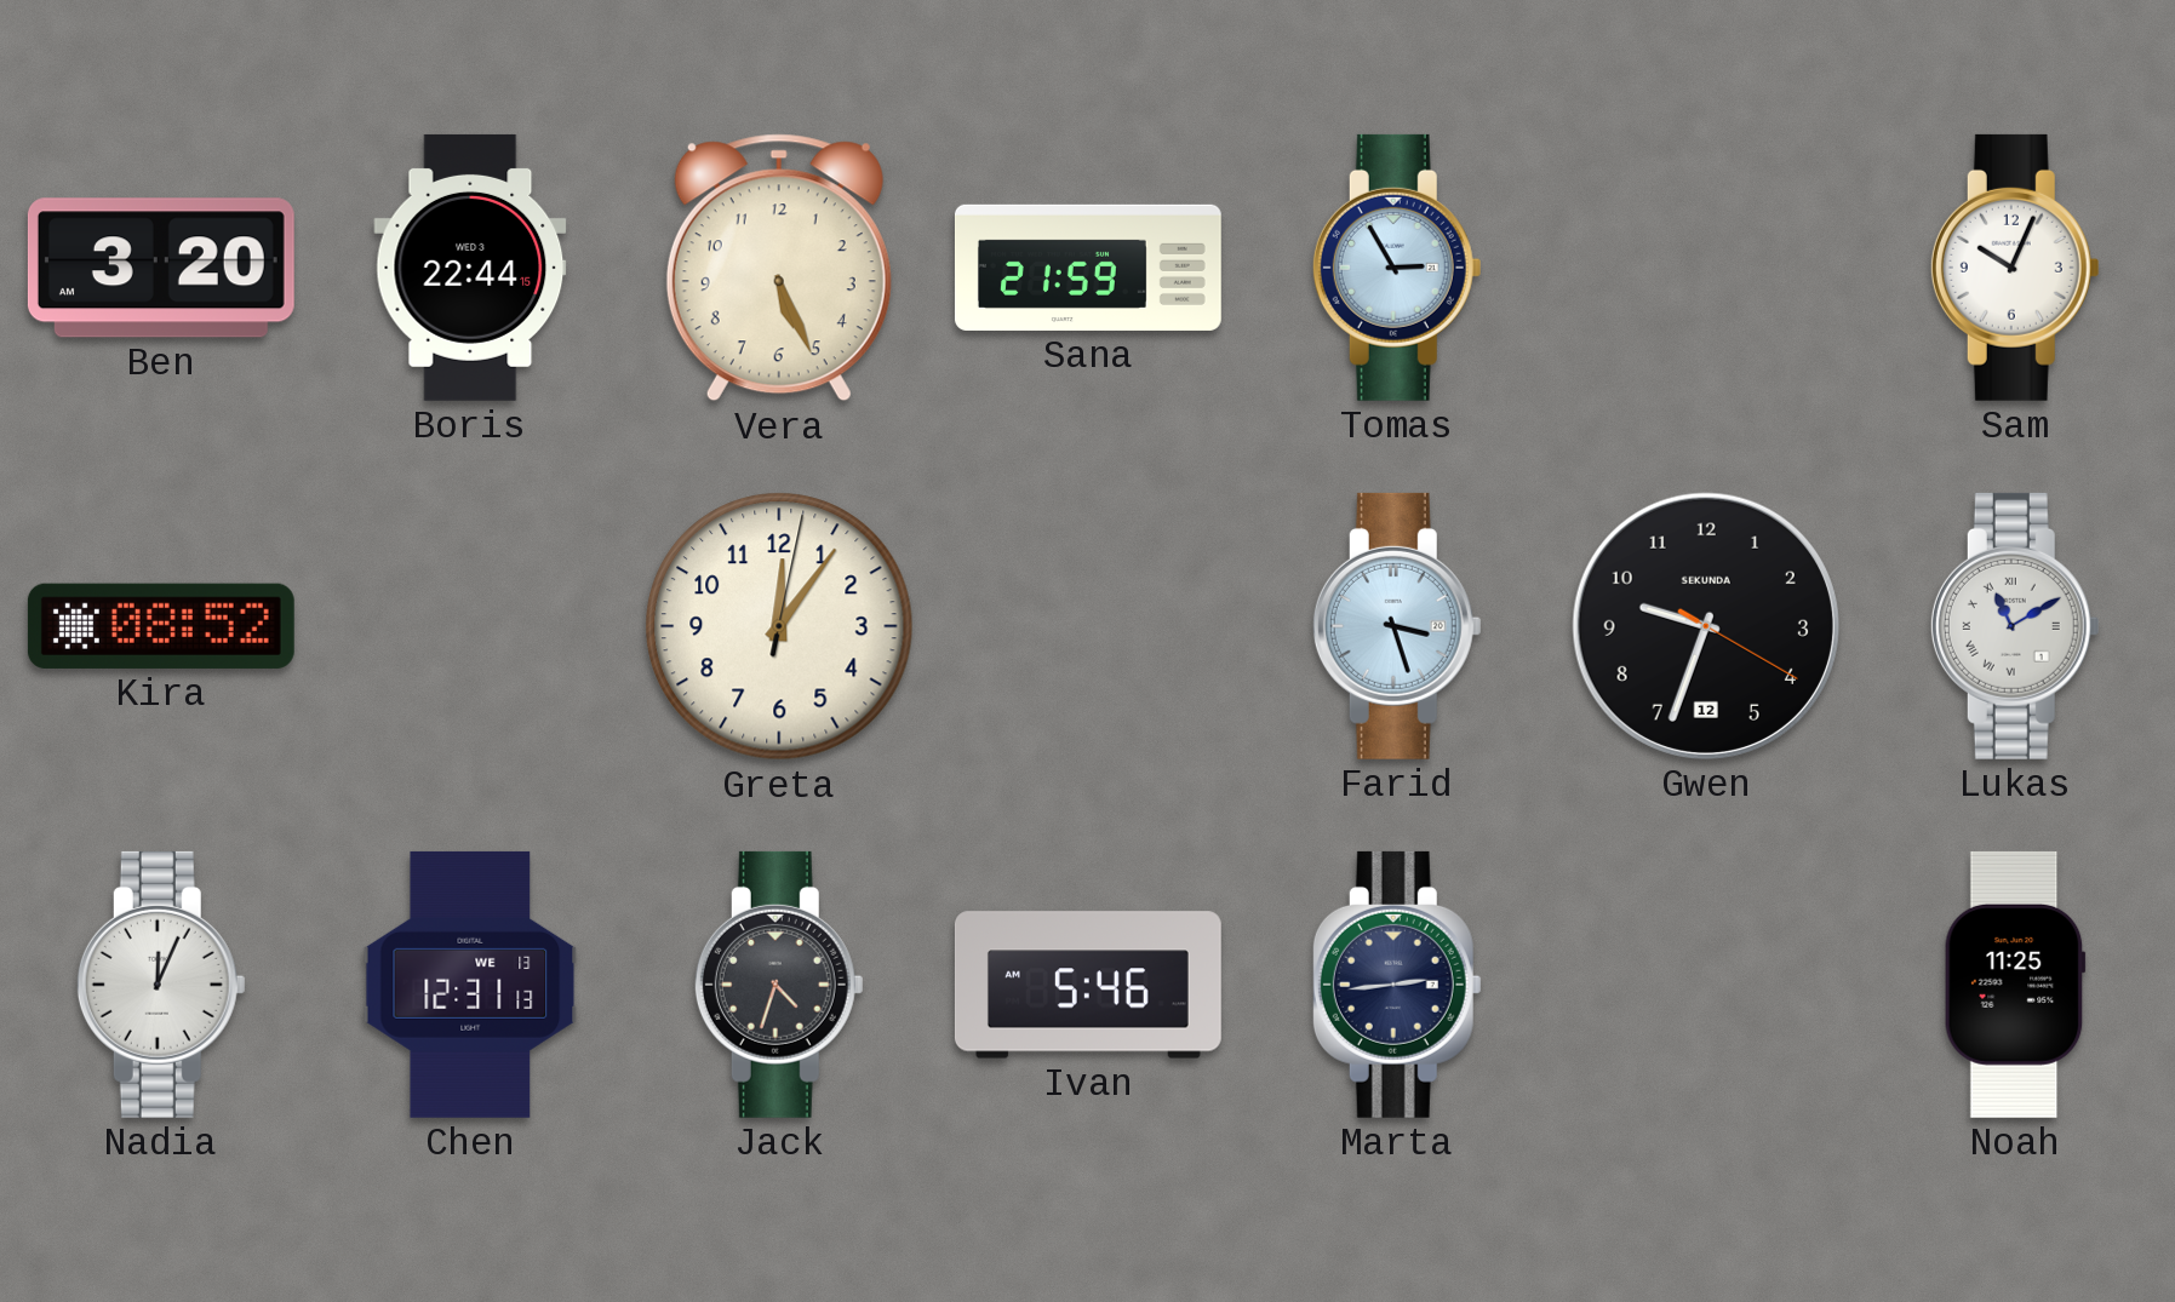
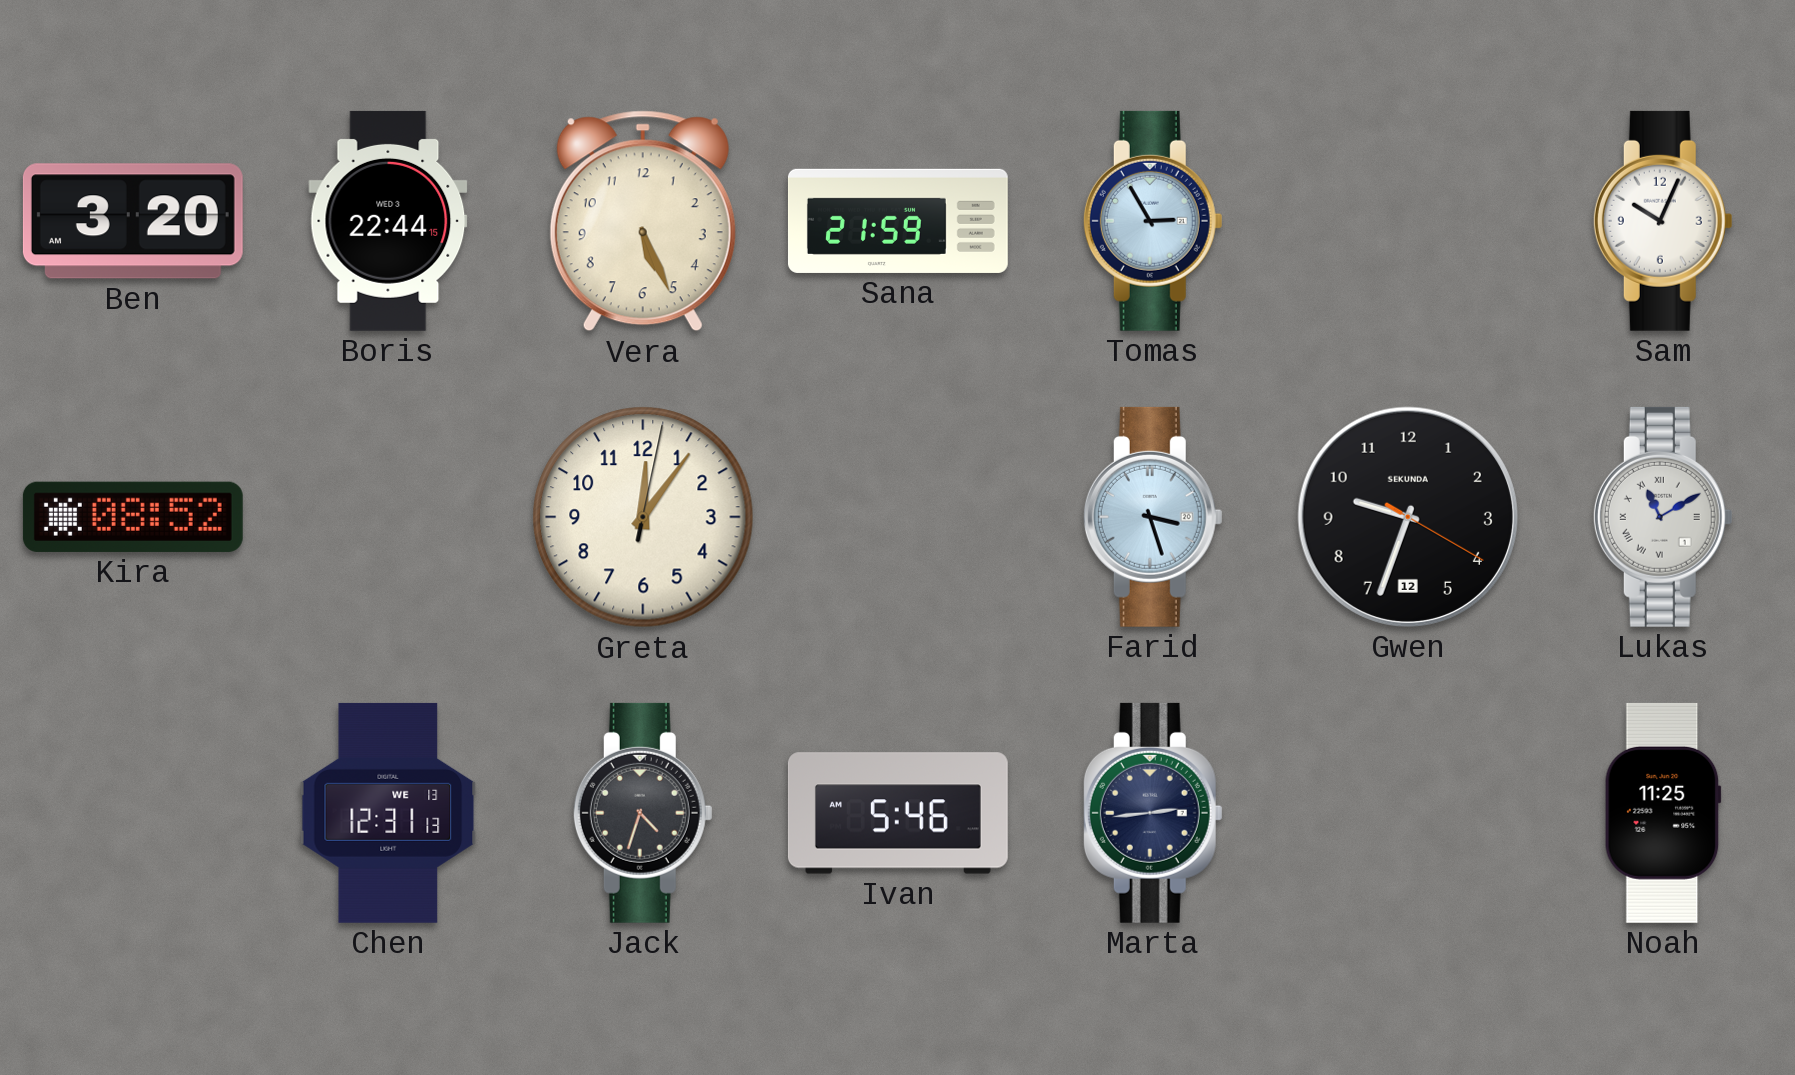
Nadia: 12:04 -> none
